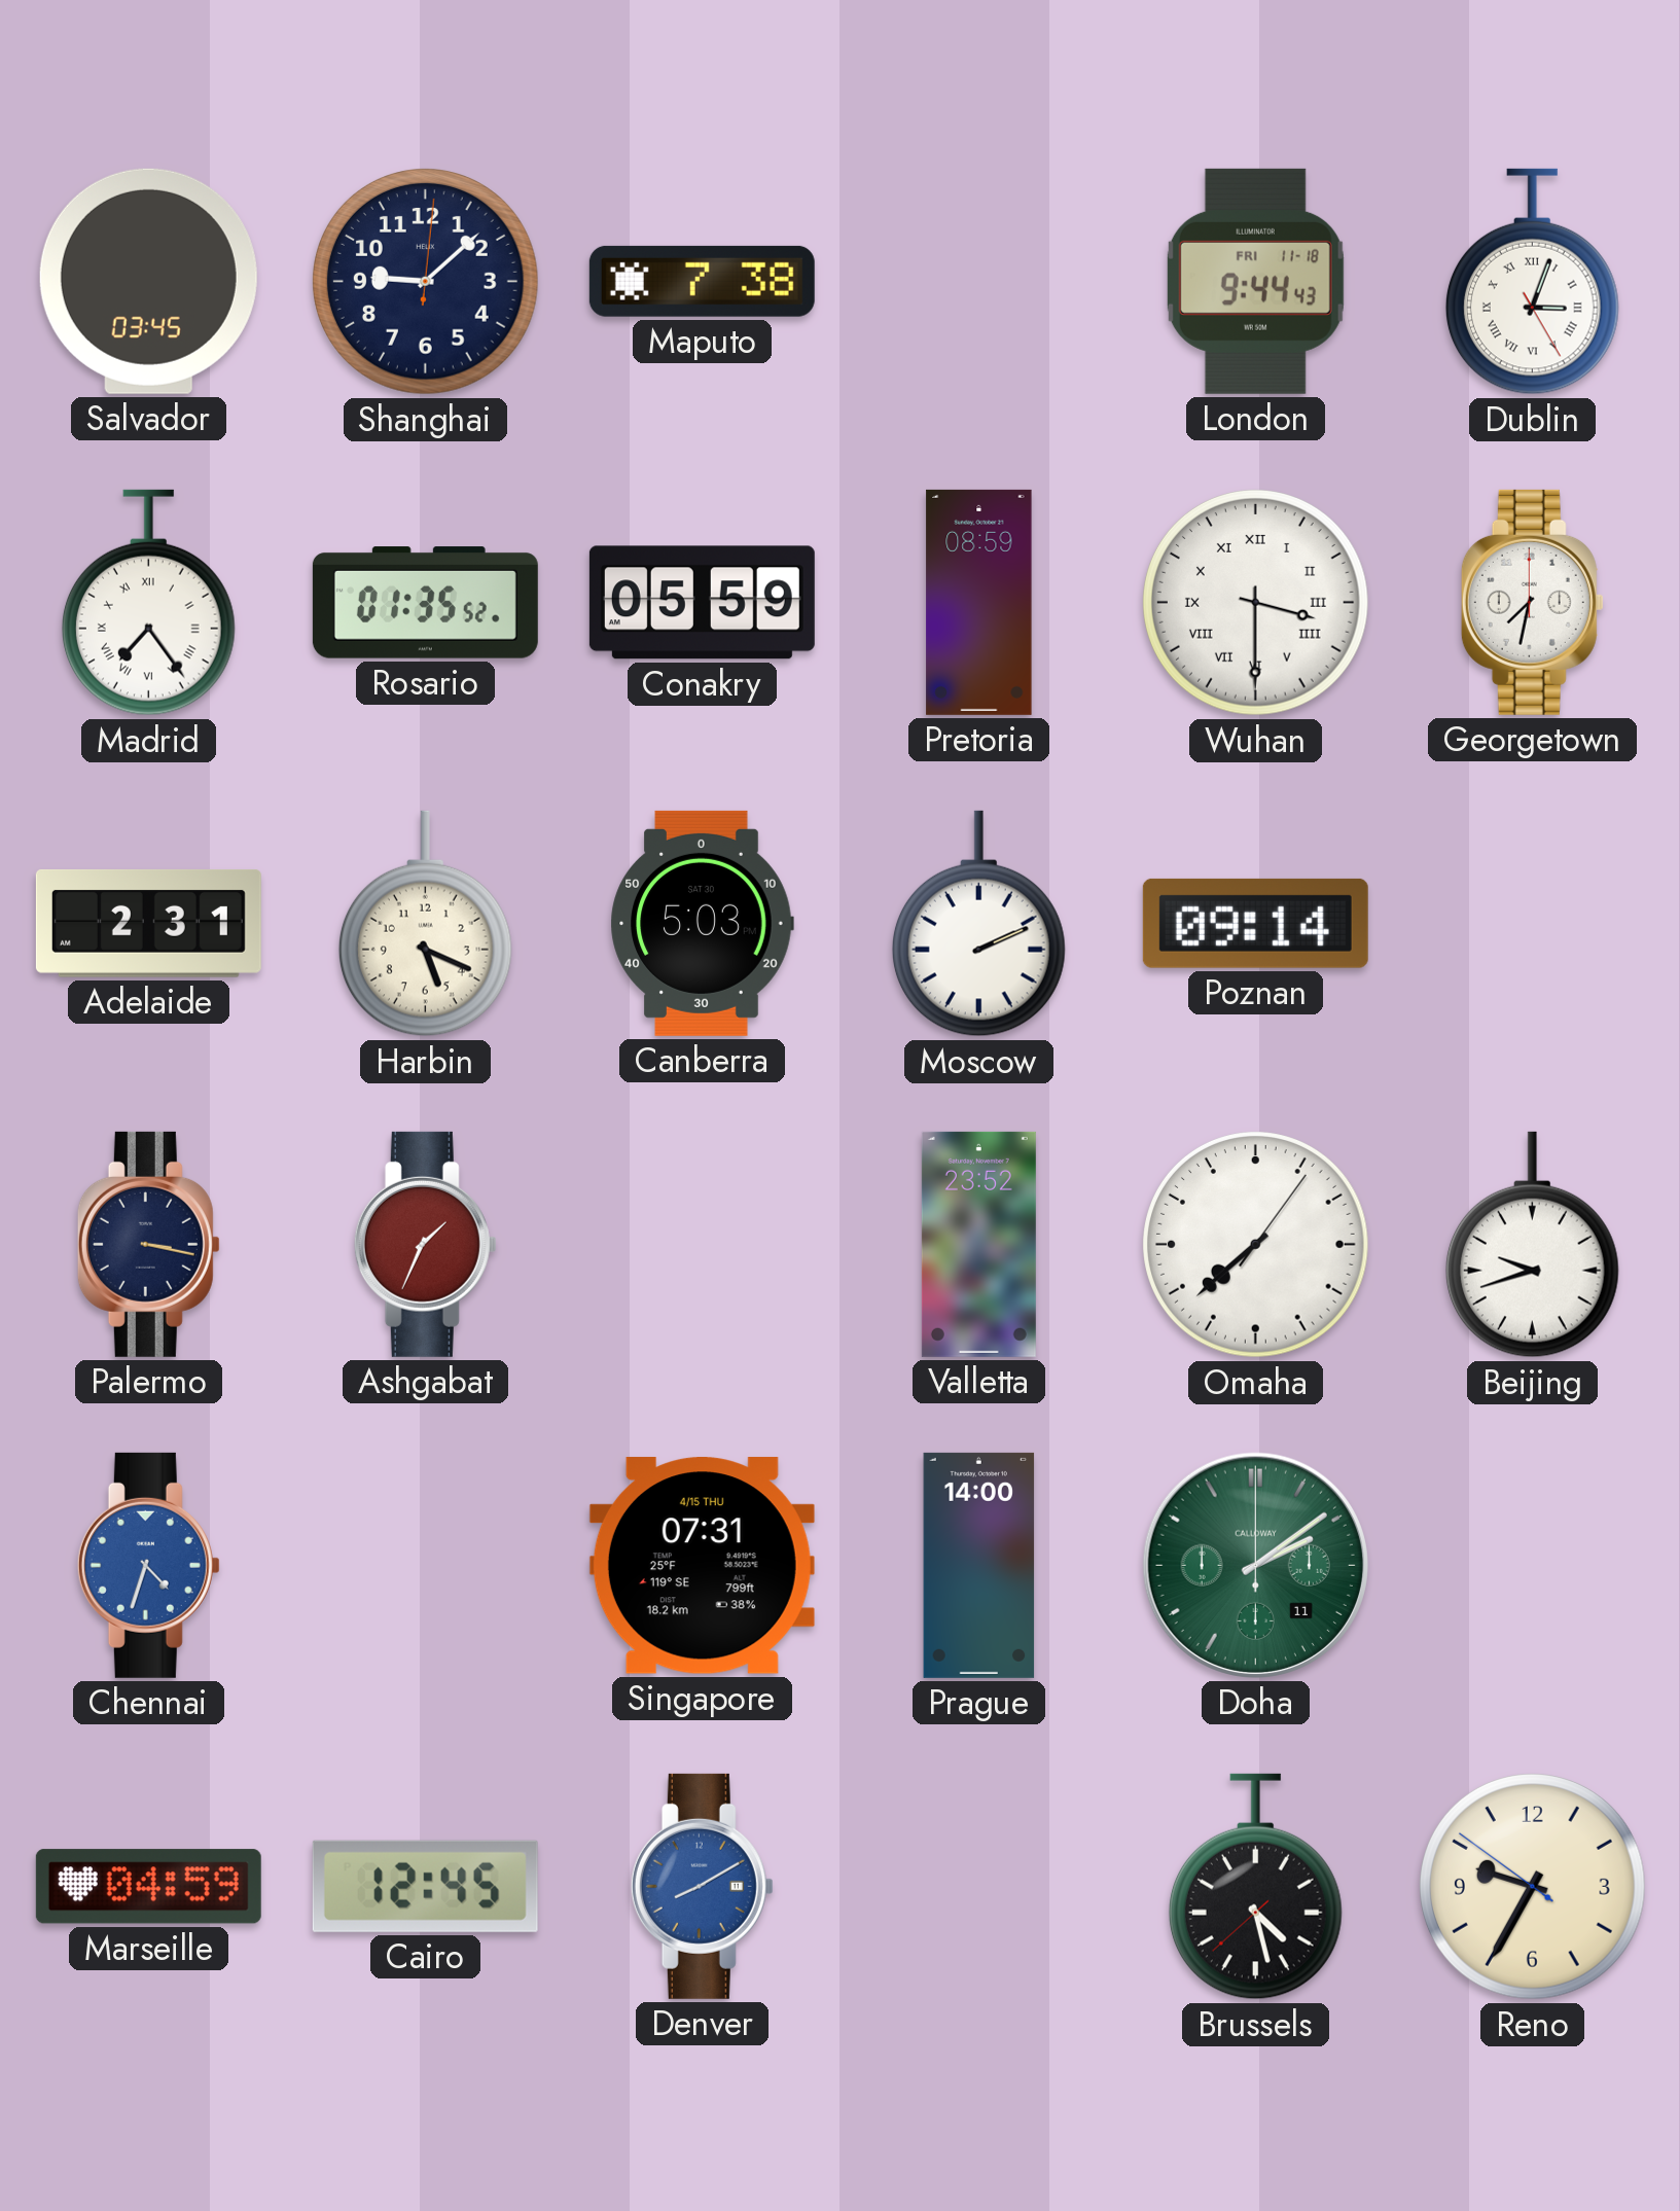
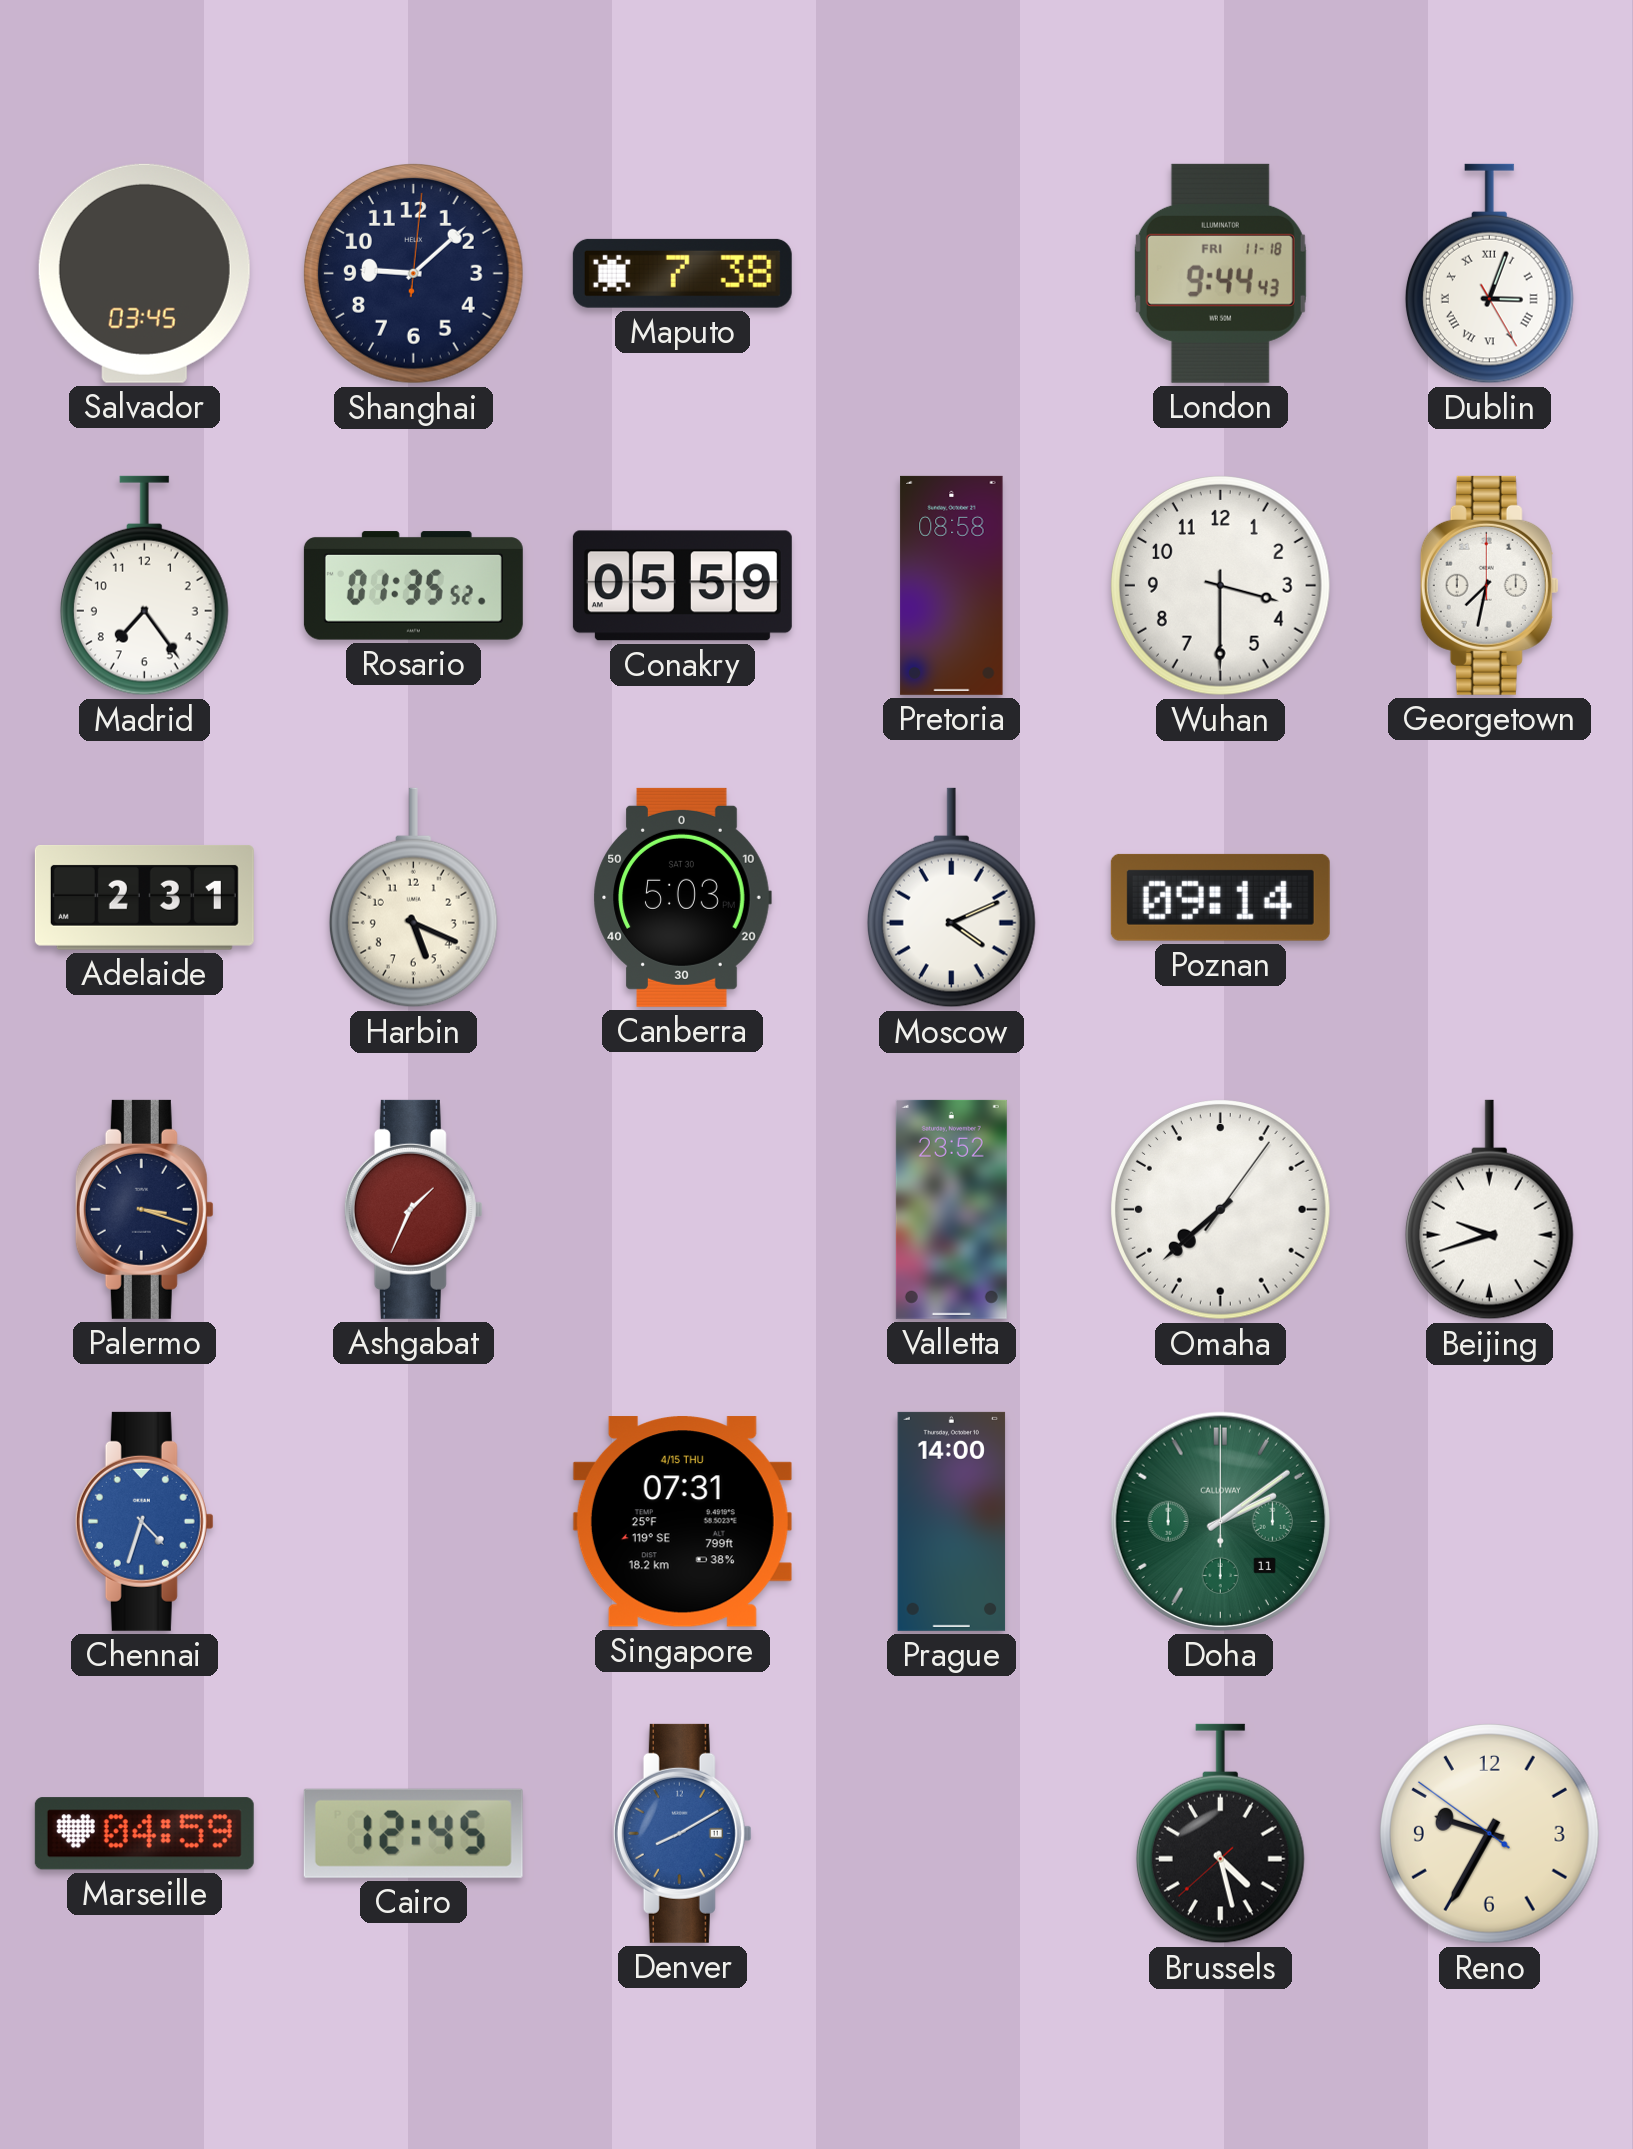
Madrid numerals: Roman -> Arabic
Pretoria: 08:59 -> 08:58
Wuhan numerals: Roman -> Arabic
Moscow: 2:11 -> 4:11
Palermo: 3:17 -> 3:18
